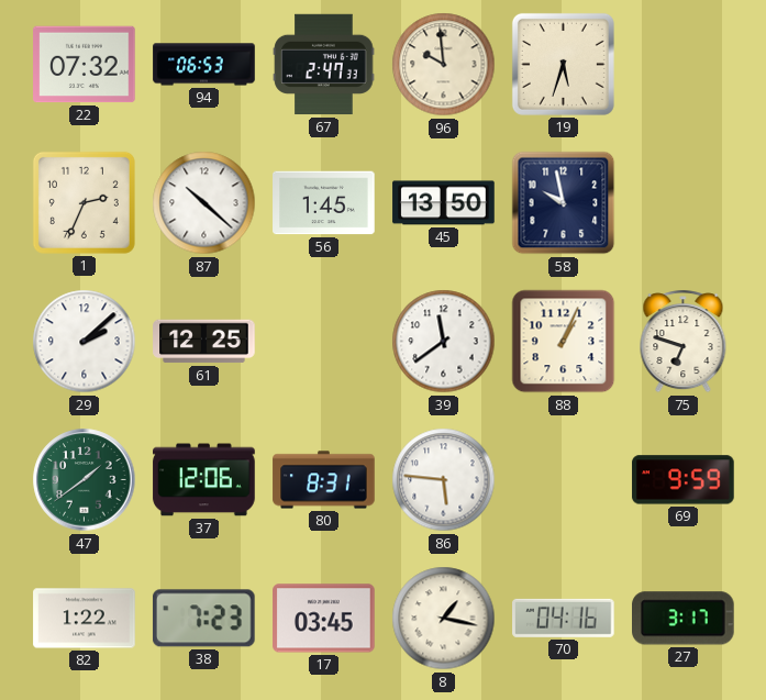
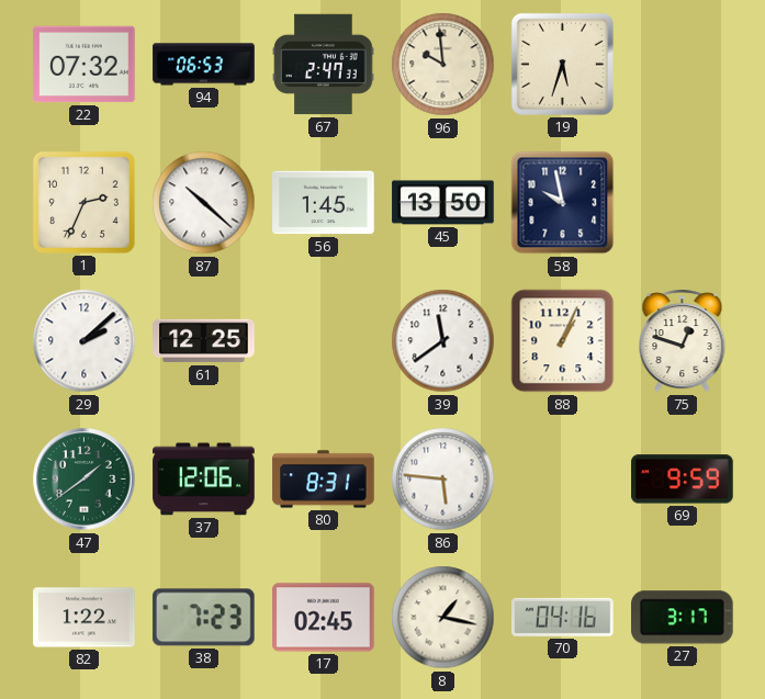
75: 6:48 -> 12:48
17: 03:45 -> 02:45
